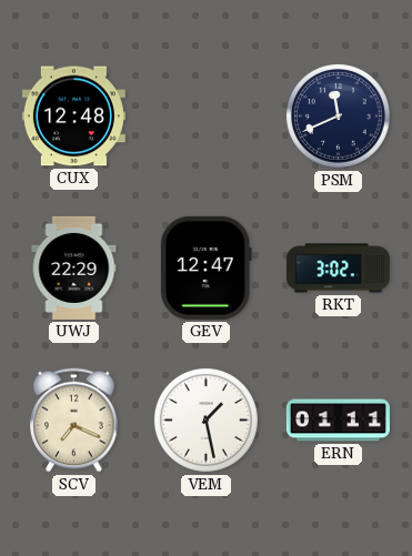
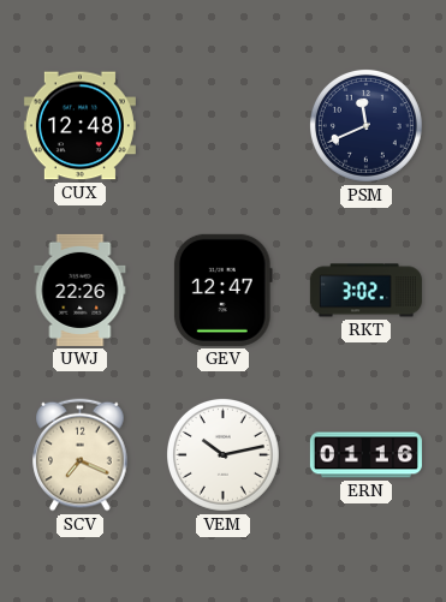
UWJ: 22:29 -> 22:26
VEM: 1:28 -> 10:13
ERN: 01:11 -> 01:16
